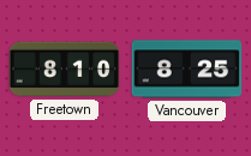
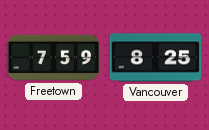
Freetown: 8:10 -> 7:59
